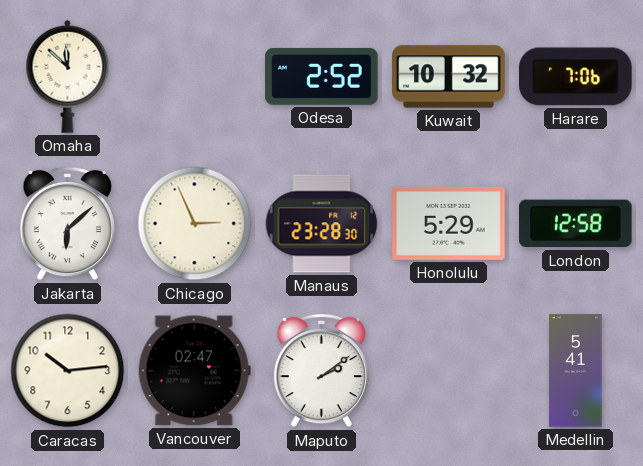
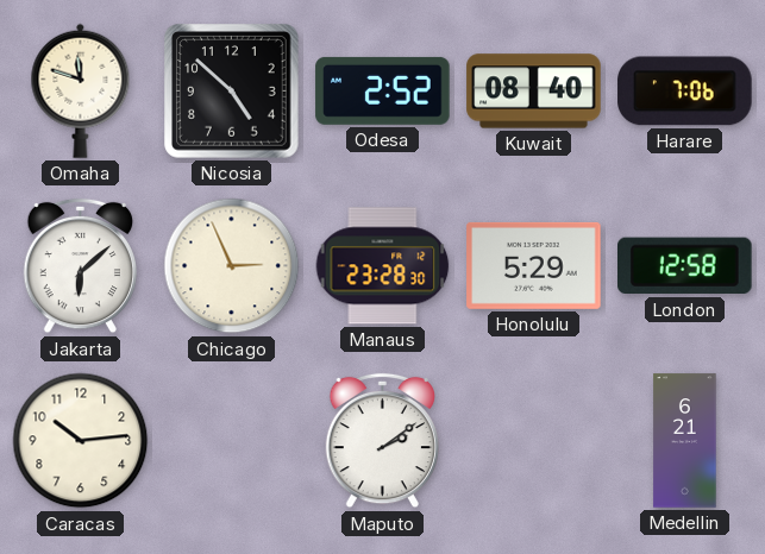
Omaha: 11:52 -> 11:48
Nicosia: none -> 4:52
Kuwait: 10:32 -> 08:40
Vancouver: 02:47 -> none
Medellin: 5:41 -> 6:21
